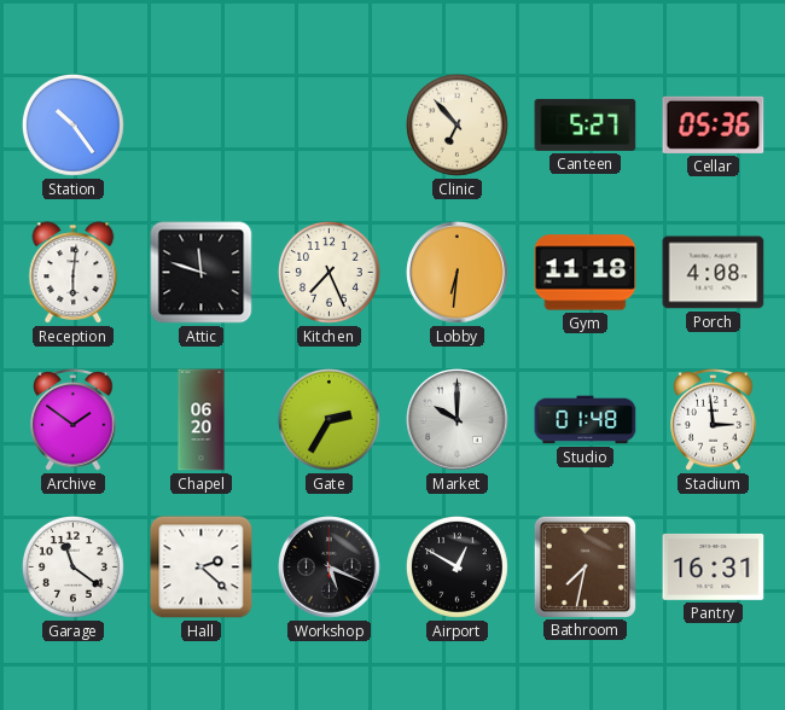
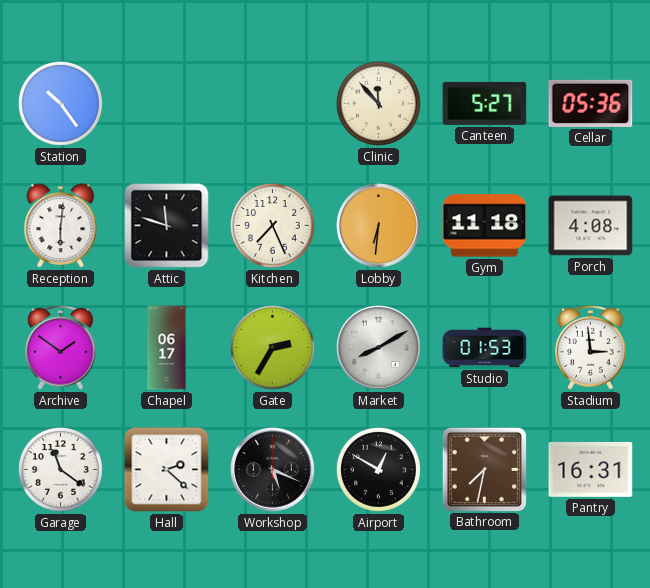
Clinic: 6:53 -> 11:53
Chapel: 06:20 -> 06:17
Market: 10:00 -> 8:10
Studio: 01:48 -> 01:53
